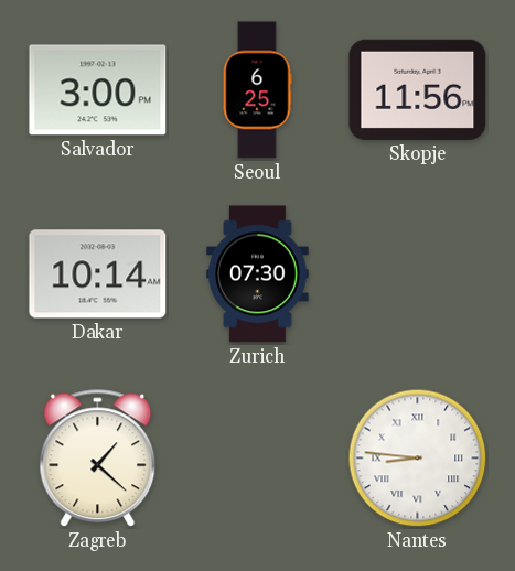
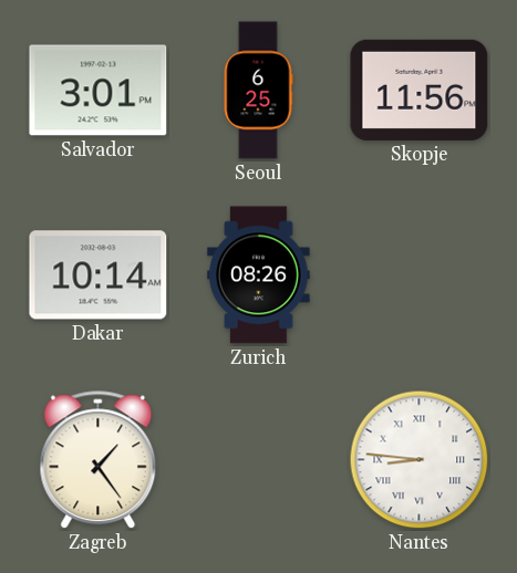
Salvador: 3:00 -> 3:01
Zurich: 07:30 -> 08:26
Zagreb: 1:22 -> 1:24
